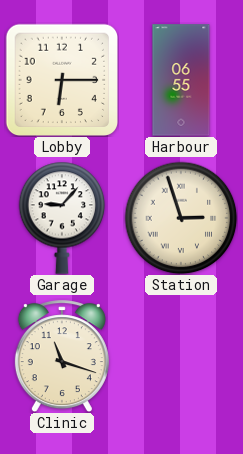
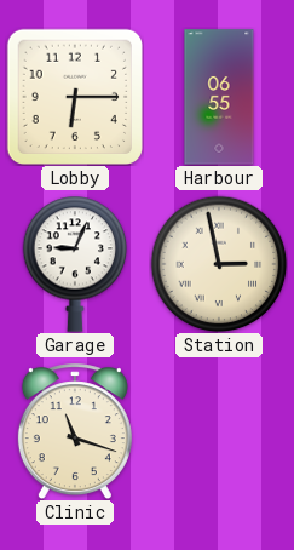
Garage: 9:07 -> 9:04
Station: 2:57 -> 2:58
